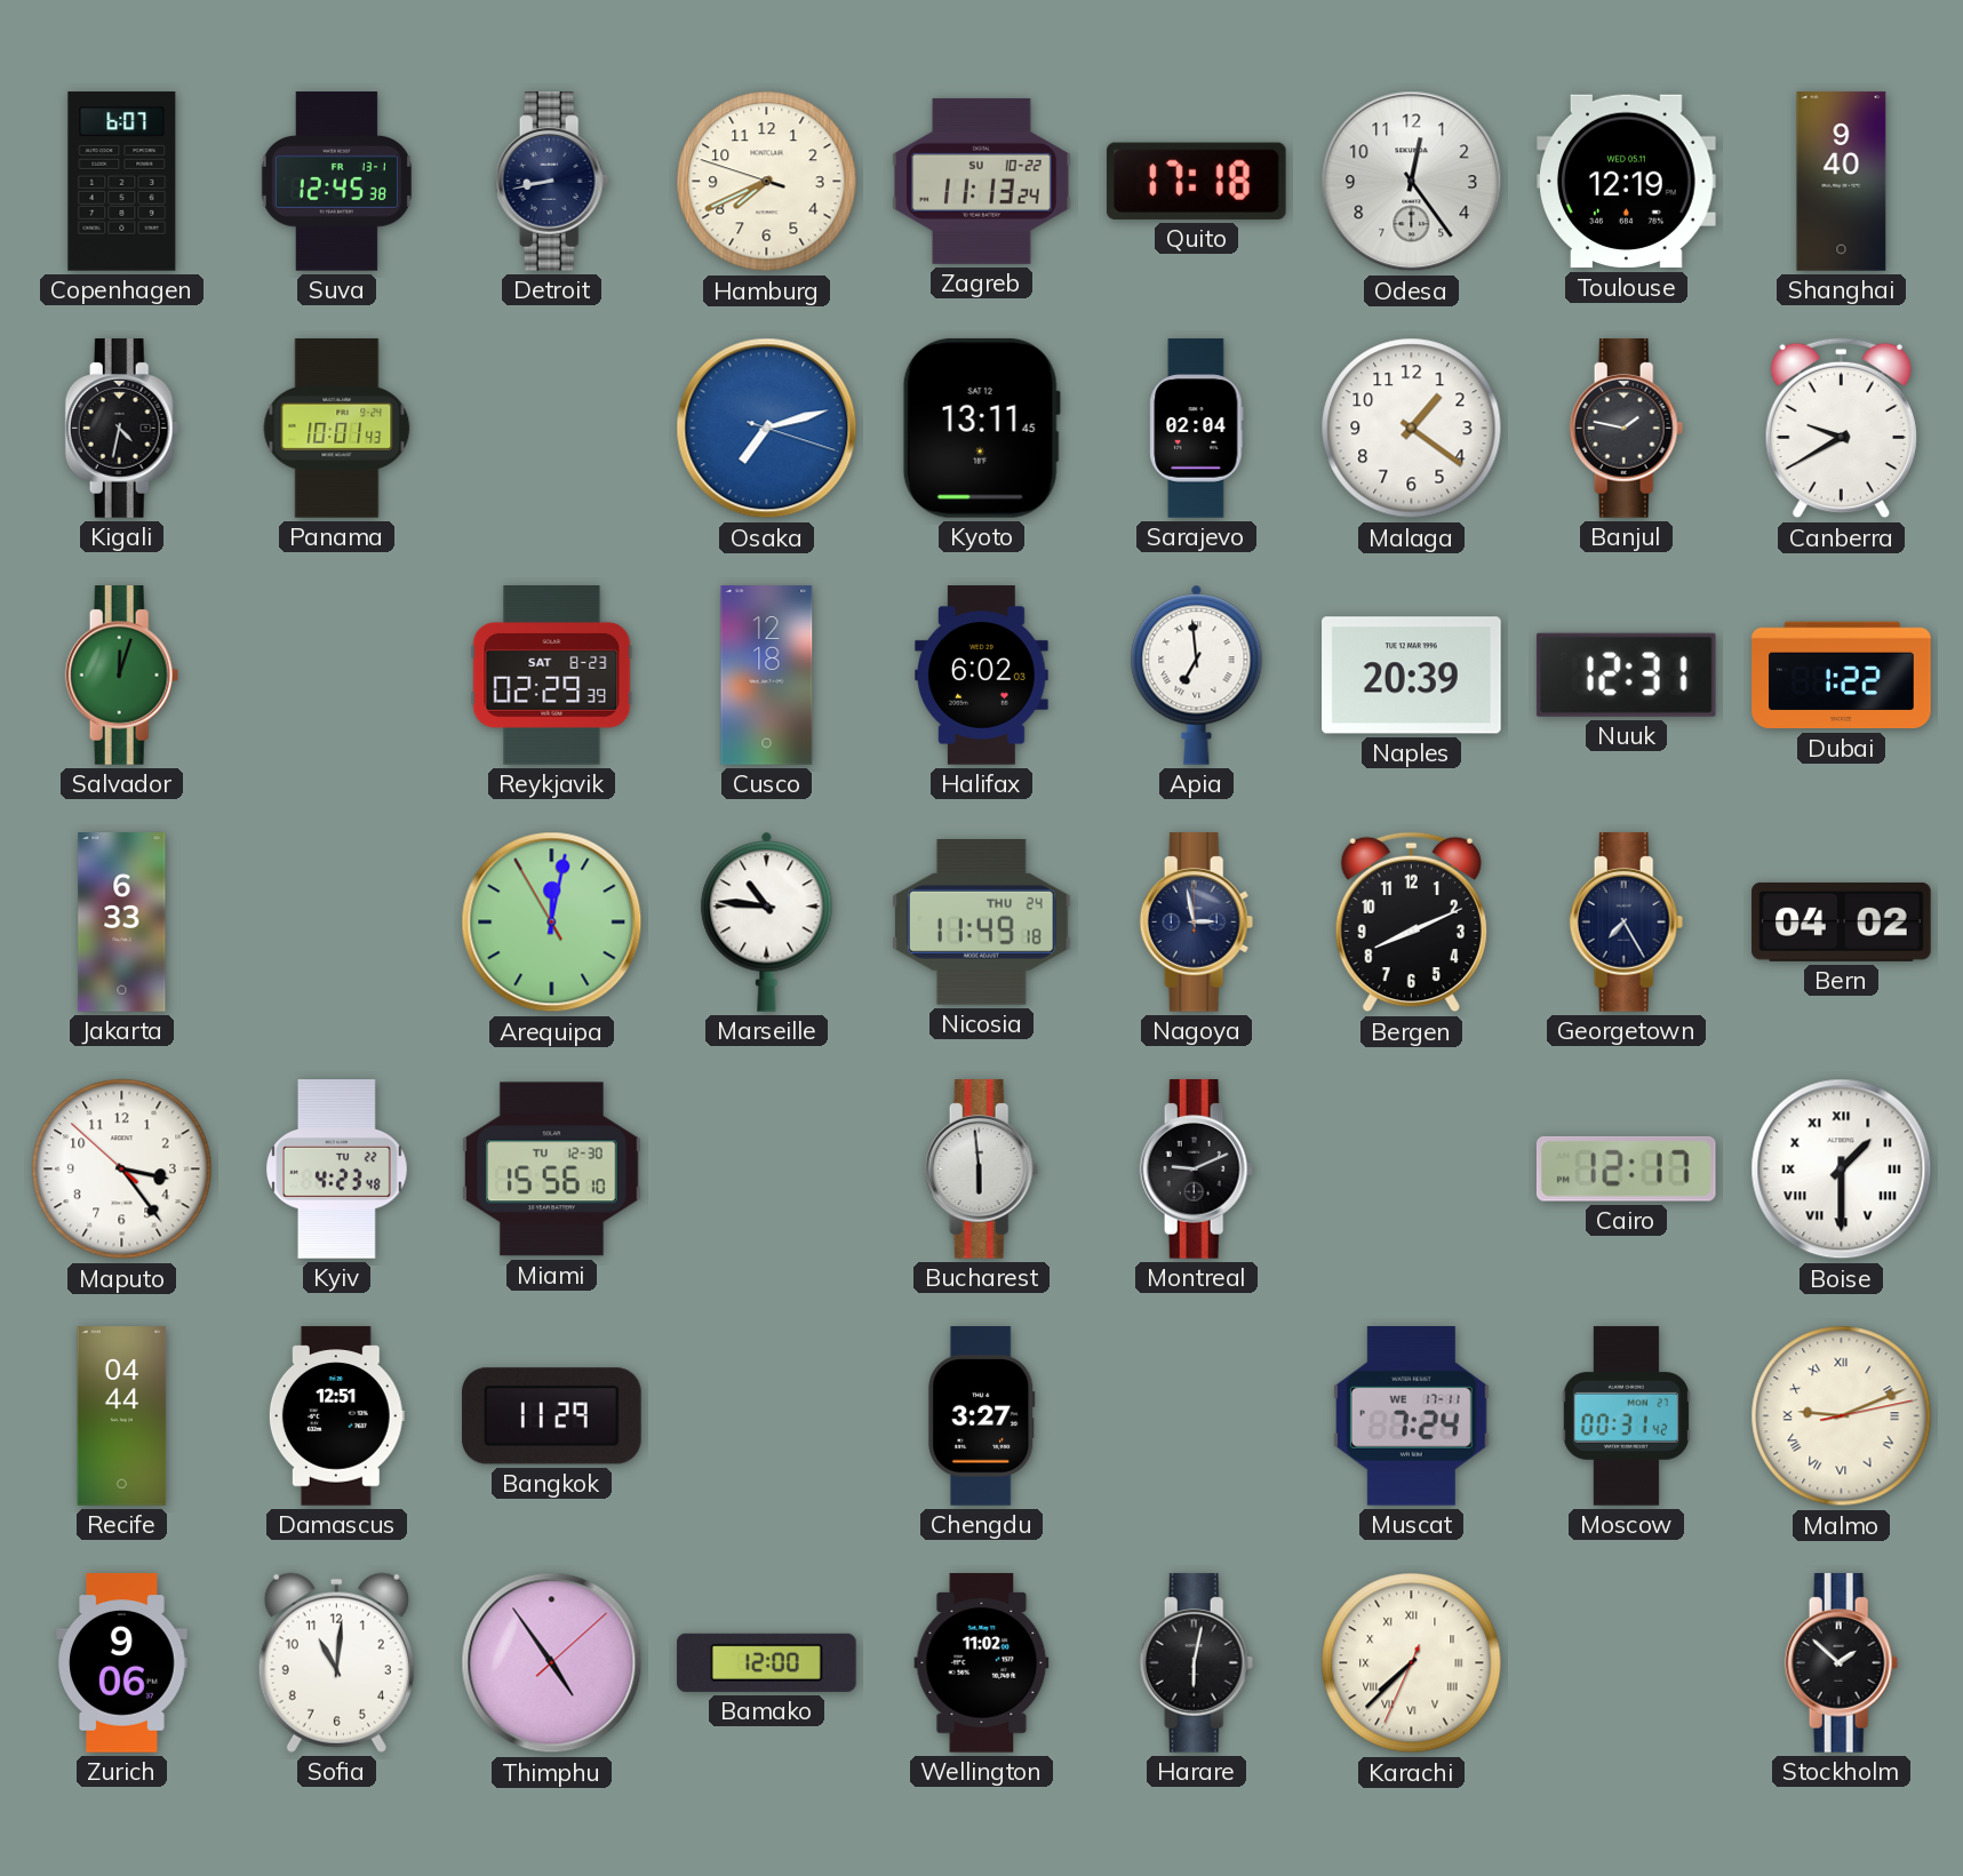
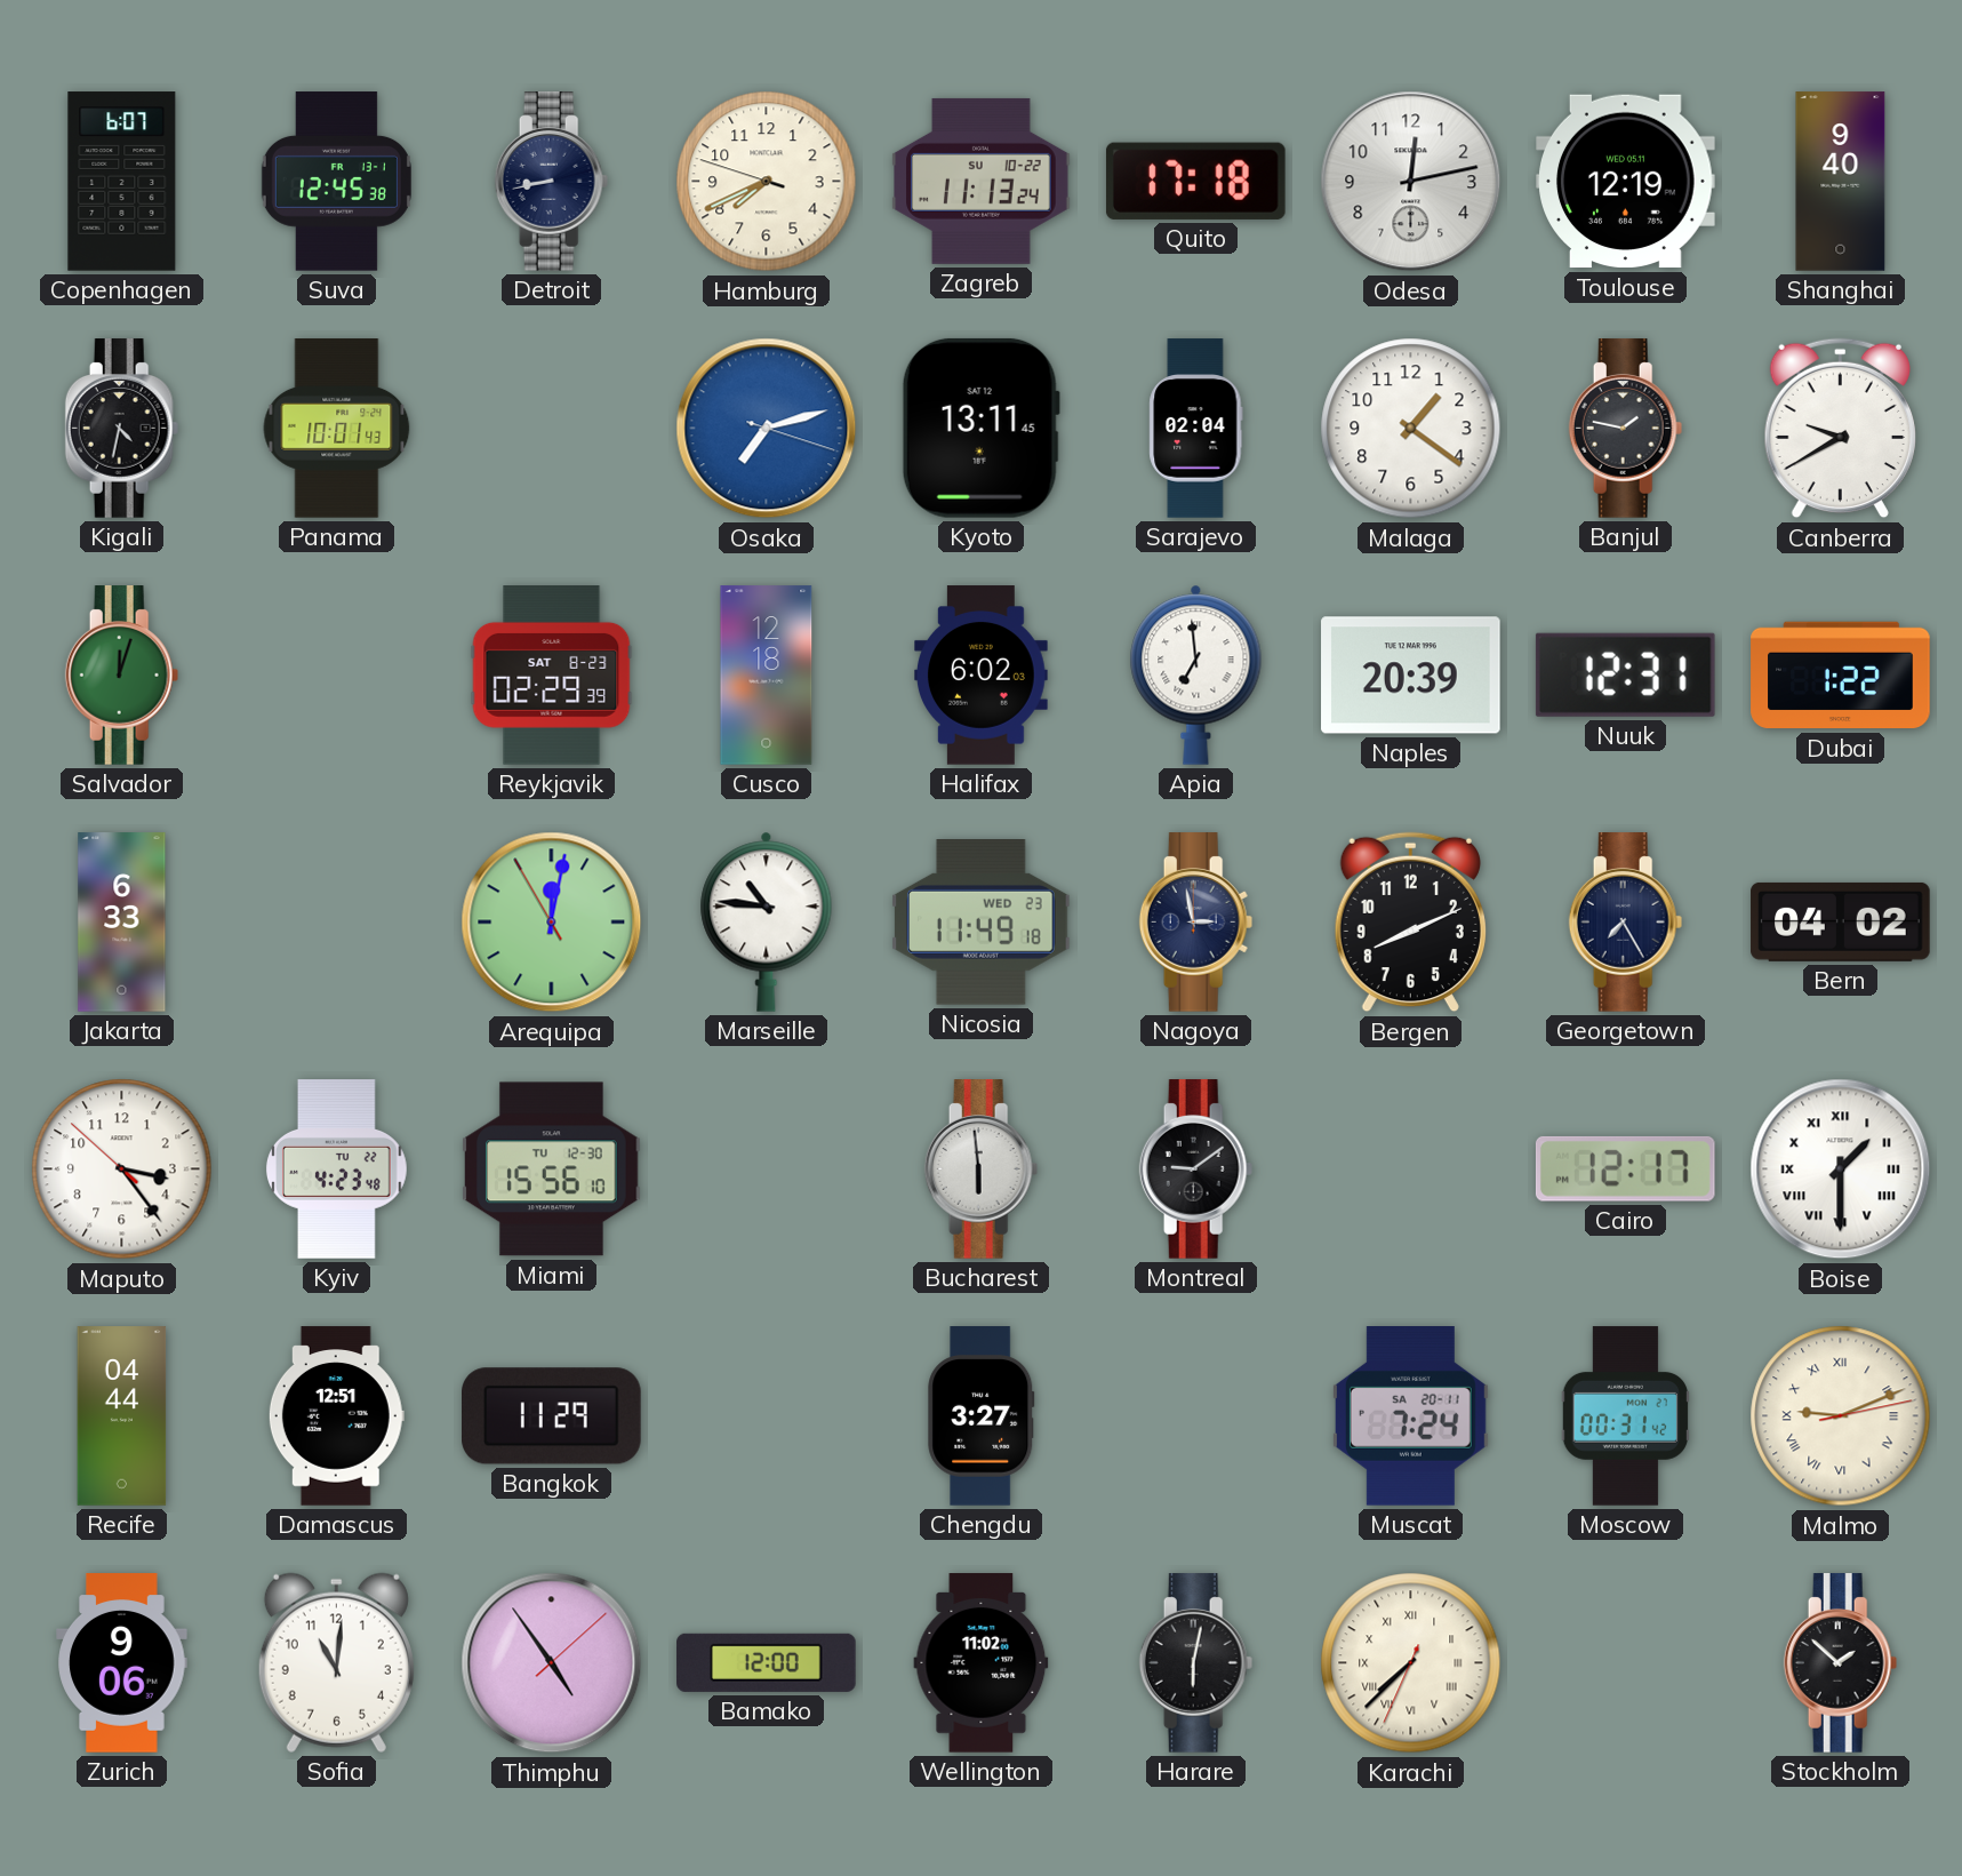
Odesa: 12:24 -> 12:13
Nicosia date: THU 24 -> WED 23
Montreal: 9:11 -> 9:09
Muscat date: WE 17-11 -> SA 20-11
